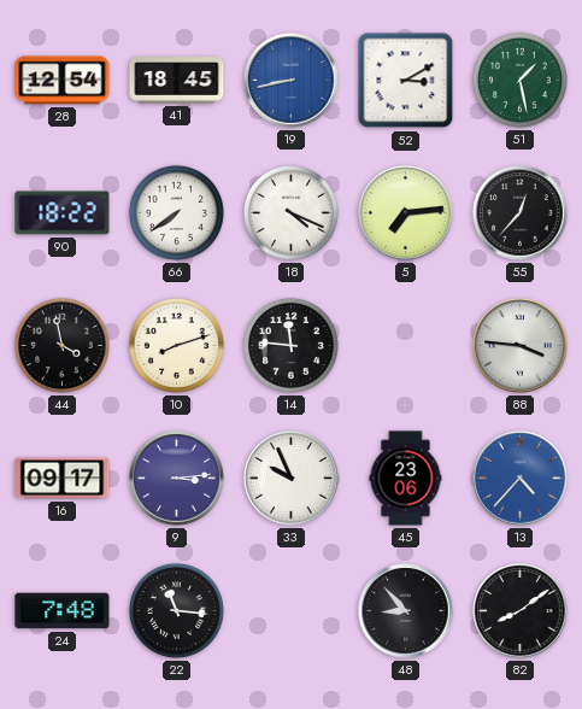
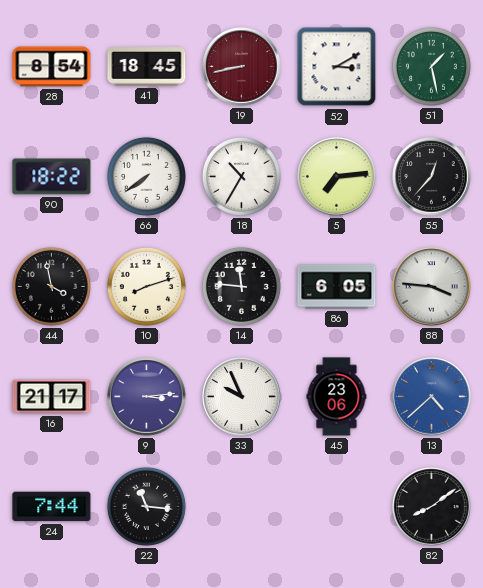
28: 12:54 -> 8:54
19 dial: blue -> burgundy
18: 4:19 -> 10:35
86: none -> 6:05
16: 09:17 -> 21:17
13: 4:37 -> 4:38
24: 7:48 -> 7:44
48: 8:53 -> none
